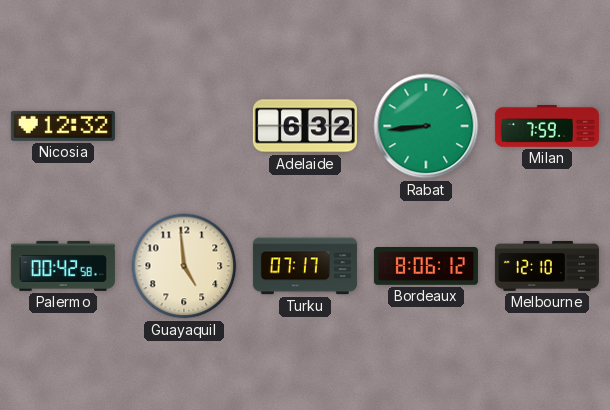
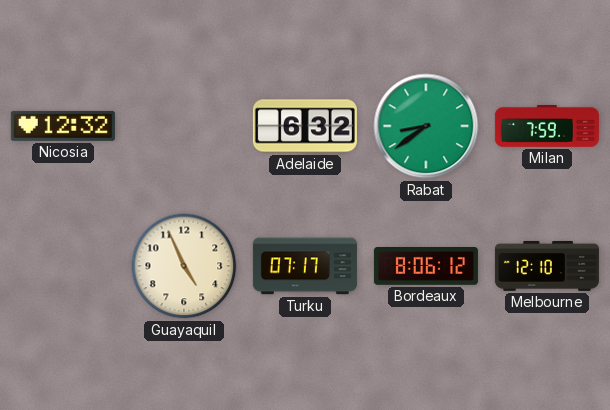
Rabat: 8:44 -> 8:39
Palermo: 00:42 -> none
Guayaquil: 4:59 -> 4:56
